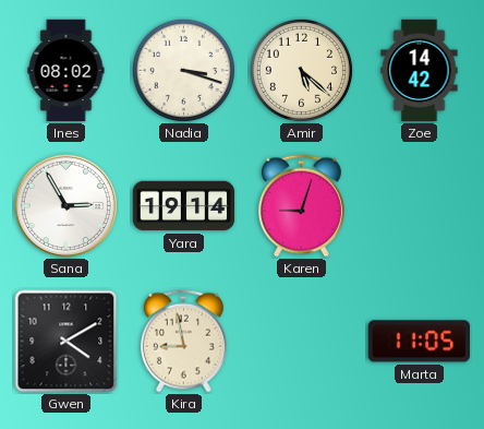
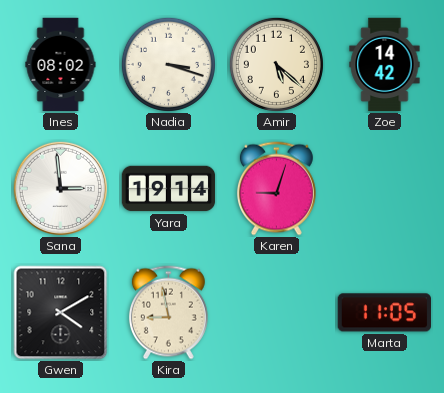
Sana: 2:55 -> 2:59
